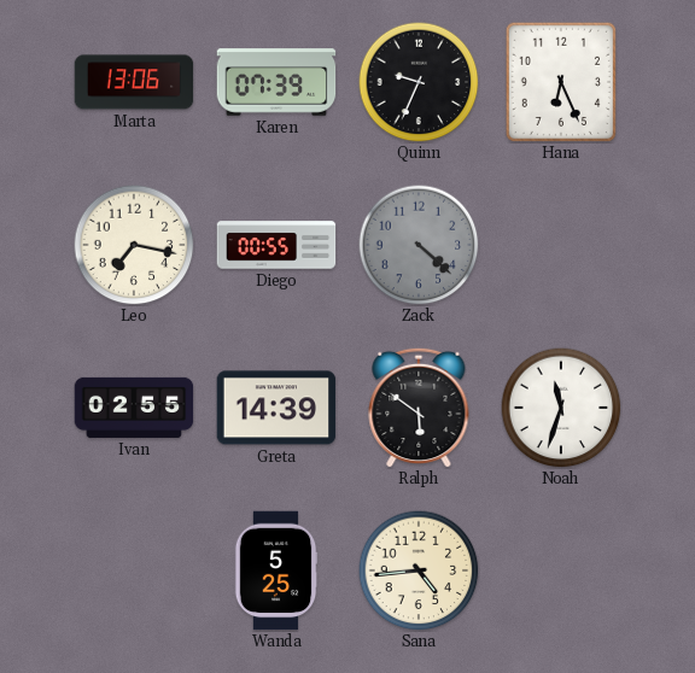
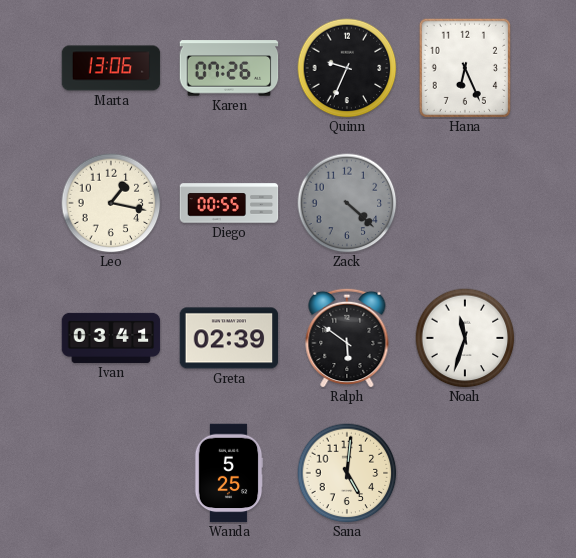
Karen: 07:39 -> 07:26
Leo: 7:17 -> 1:17
Ivan: 02:55 -> 03:41
Greta: 14:39 -> 02:39
Sana: 4:44 -> 5:01
